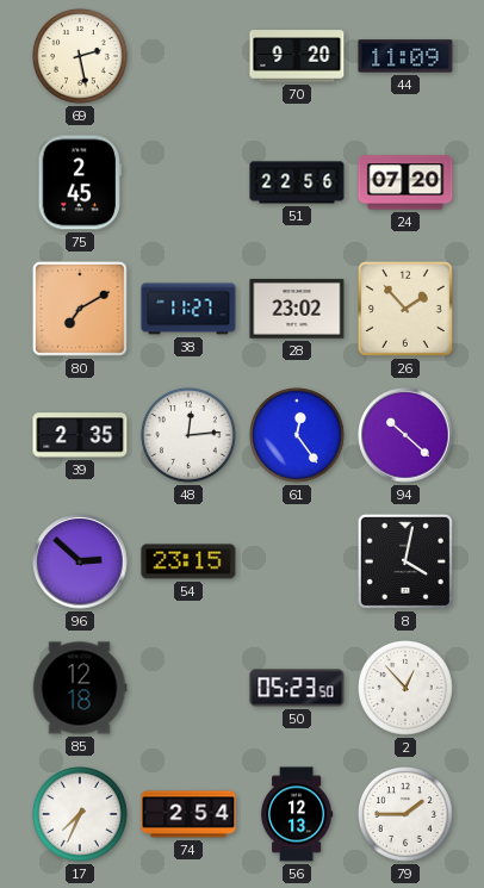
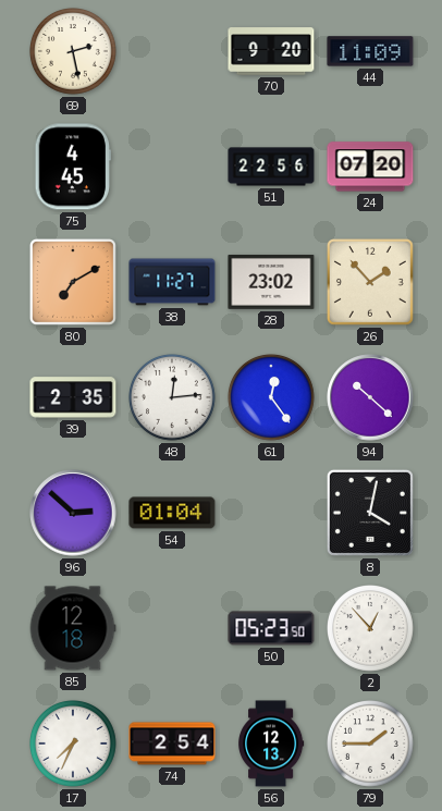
75: 2:45 -> 4:45
54: 23:15 -> 01:04
